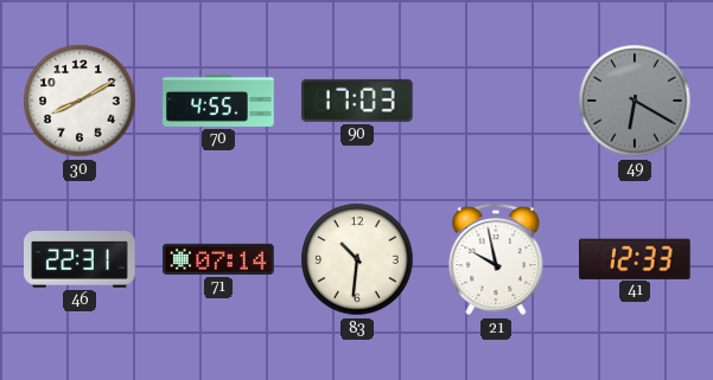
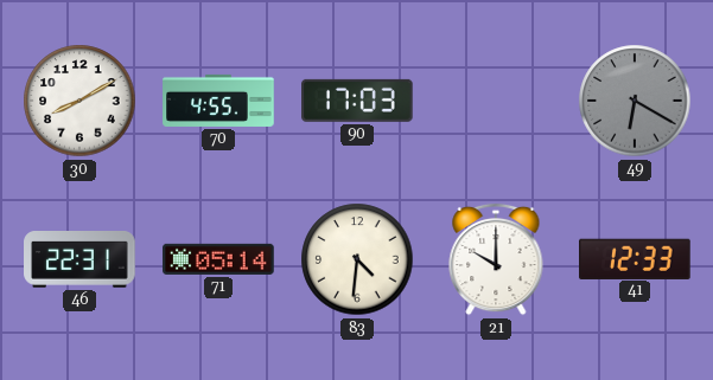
71: 07:14 -> 05:14
83: 10:31 -> 4:31
21: 9:58 -> 10:00
